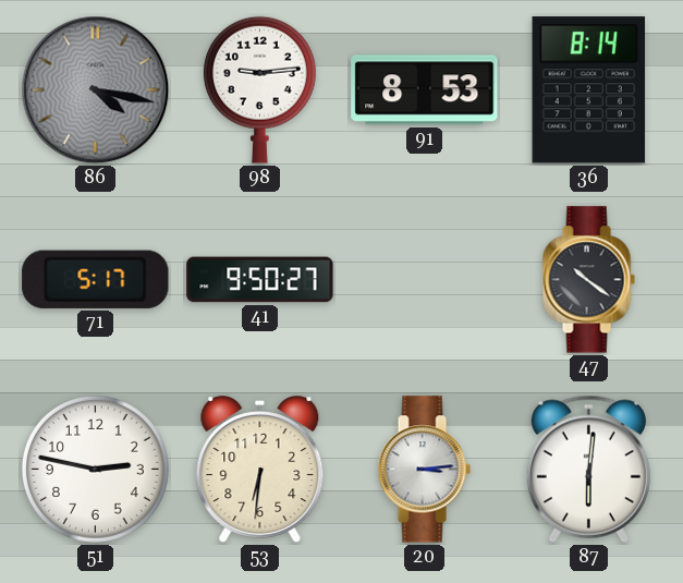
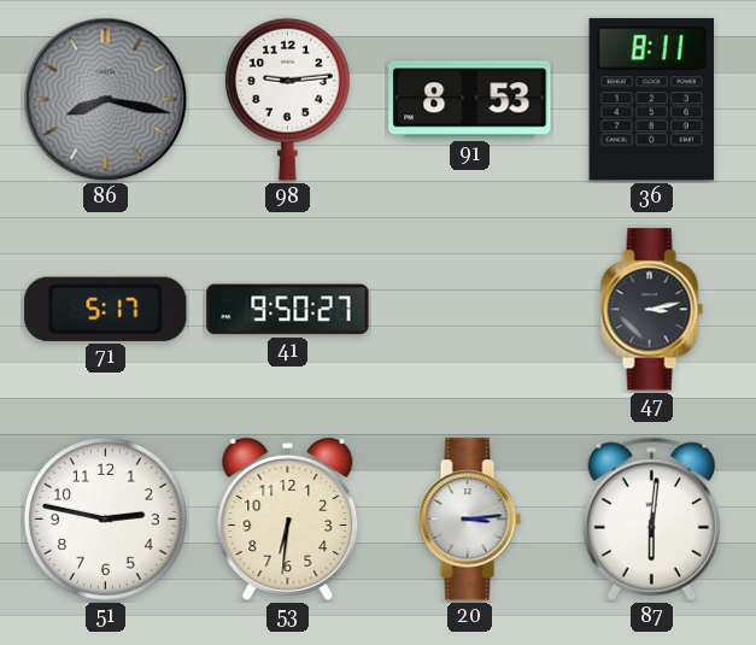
86: 4:17 -> 8:17
36: 8:14 -> 8:11
47: 10:21 -> 3:13
